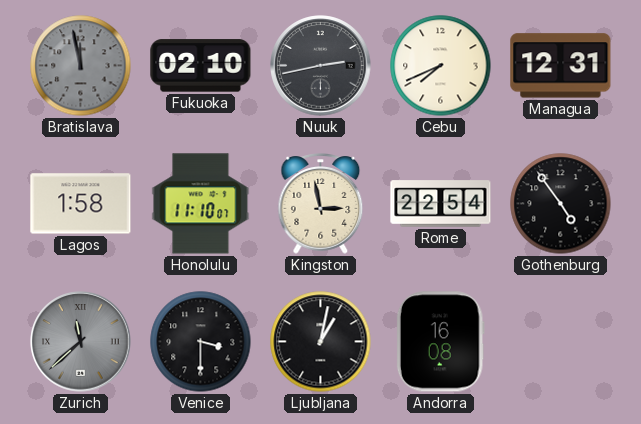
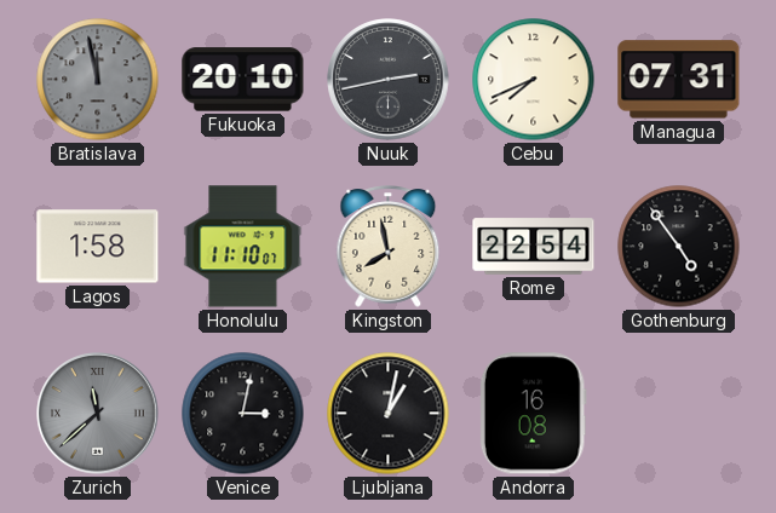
Fukuoka: 02:10 -> 20:10
Managua: 12:31 -> 07:31
Kingston: 2:58 -> 7:58
Venice: 3:30 -> 3:02
